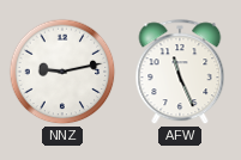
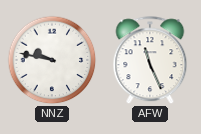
NNZ: 9:13 -> 9:47
